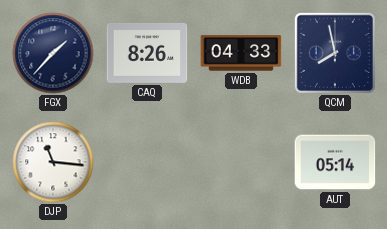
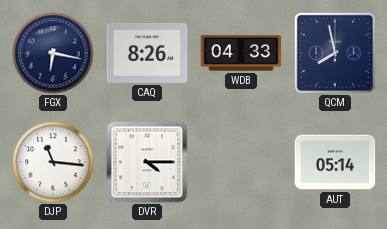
FGX: 1:37 -> 6:17
DVR: none -> 4:15
